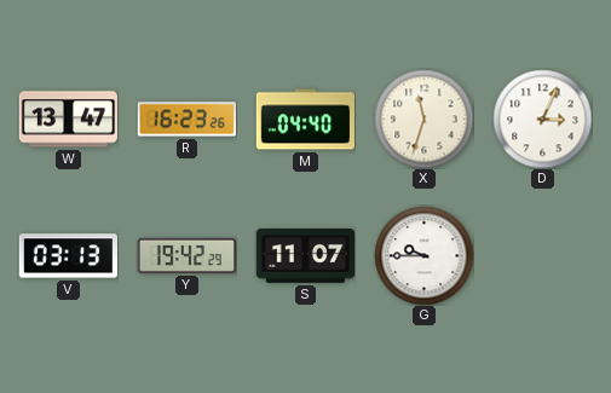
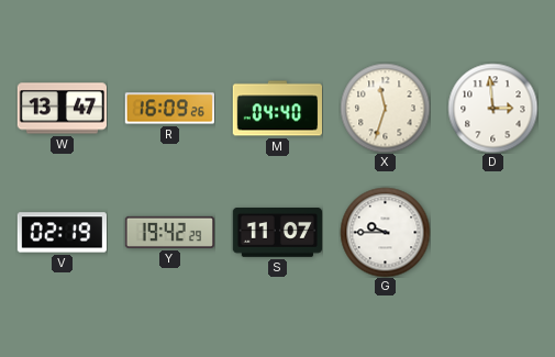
R: 16:23 -> 16:09
D: 3:04 -> 2:59
V: 03:13 -> 02:19
